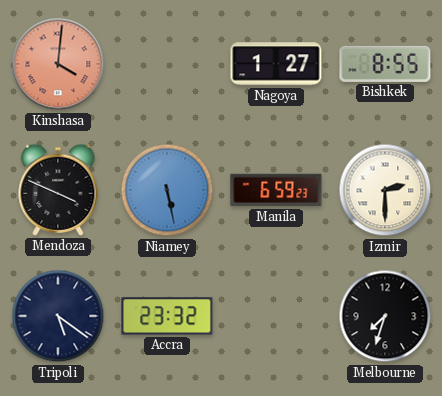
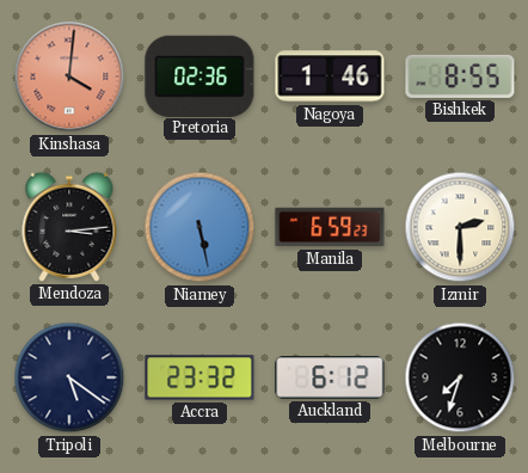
Pretoria: none -> 02:36
Nagoya: 1:27 -> 1:46
Mendoza: 3:49 -> 3:14
Auckland: none -> 6:12
